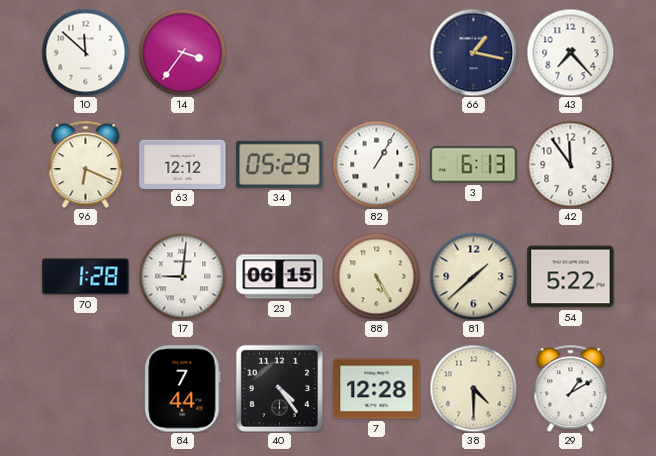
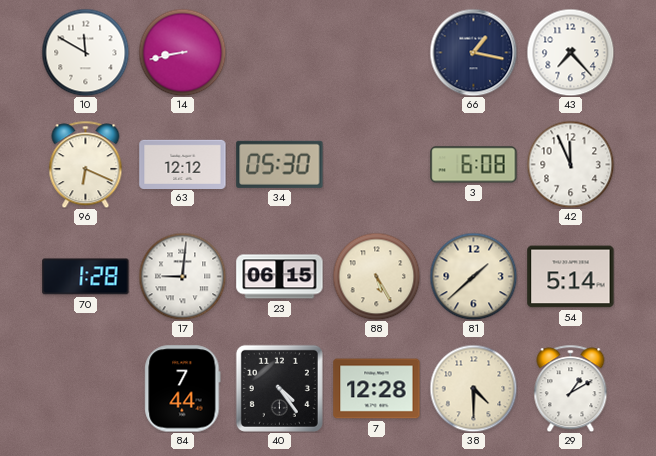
10: 11:52 -> 11:50
14: 3:36 -> 8:43
34: 05:29 -> 05:30
82: 1:05 -> none
3: 6:13 -> 6:08
42: 11:54 -> 11:56
54: 5:22 -> 5:14
